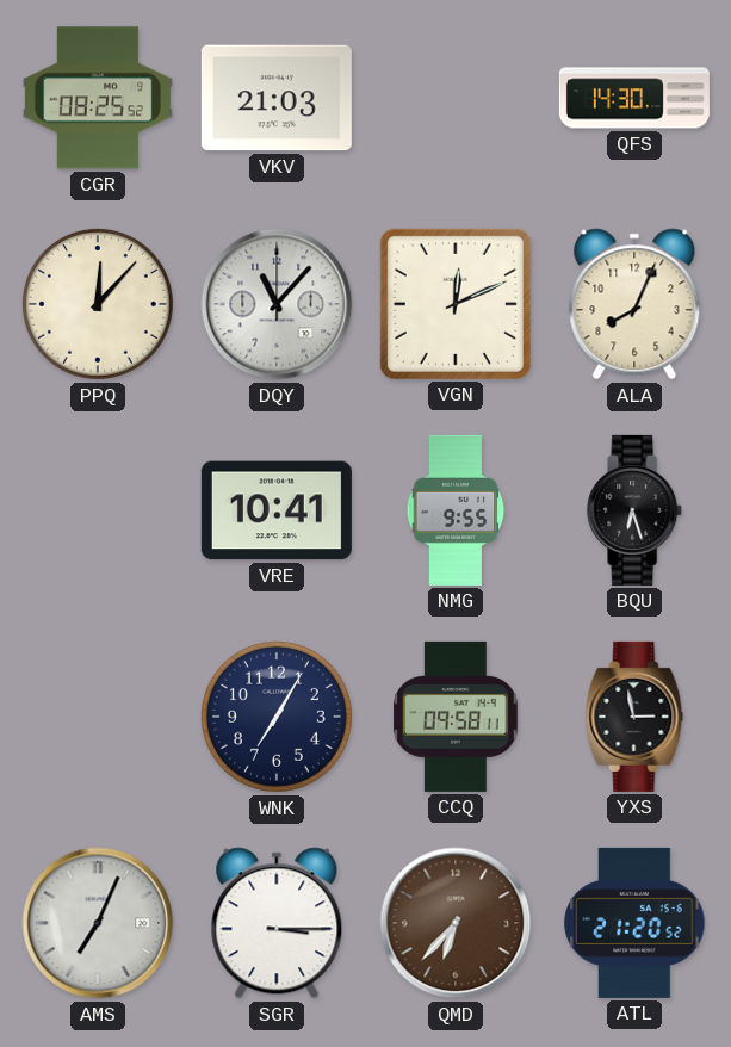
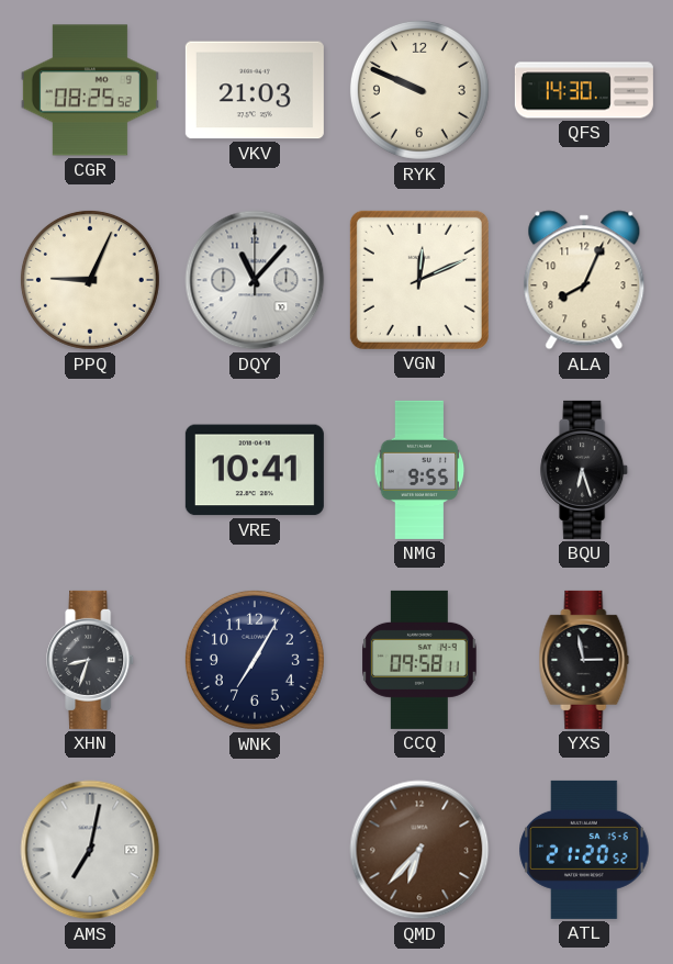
RYK: none -> 9:49
PPQ: 12:07 -> 9:04
XHN: none -> 8:33
AMS: 7:04 -> 7:02
SGR: 3:15 -> none
